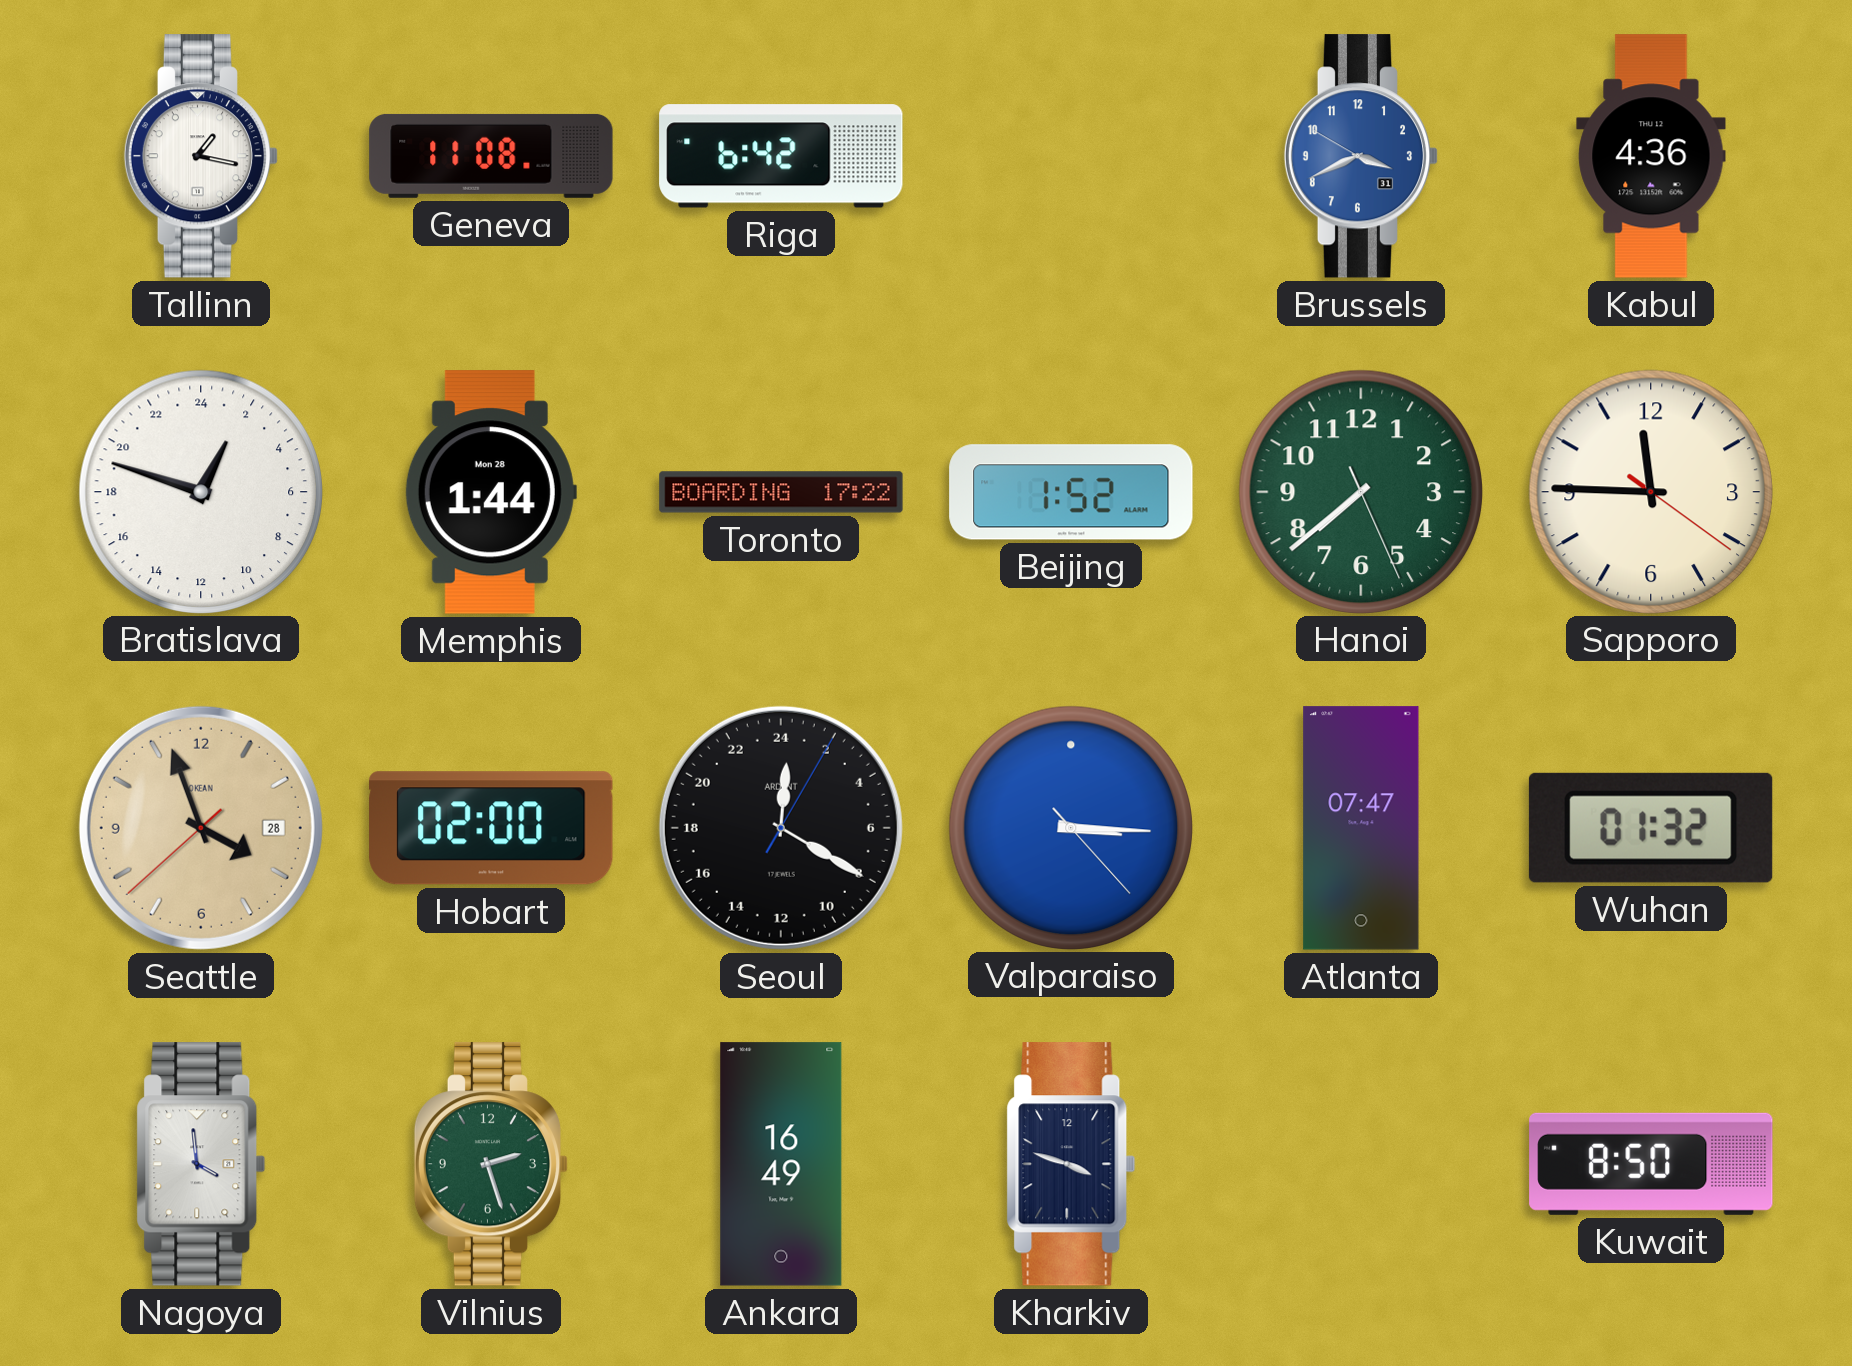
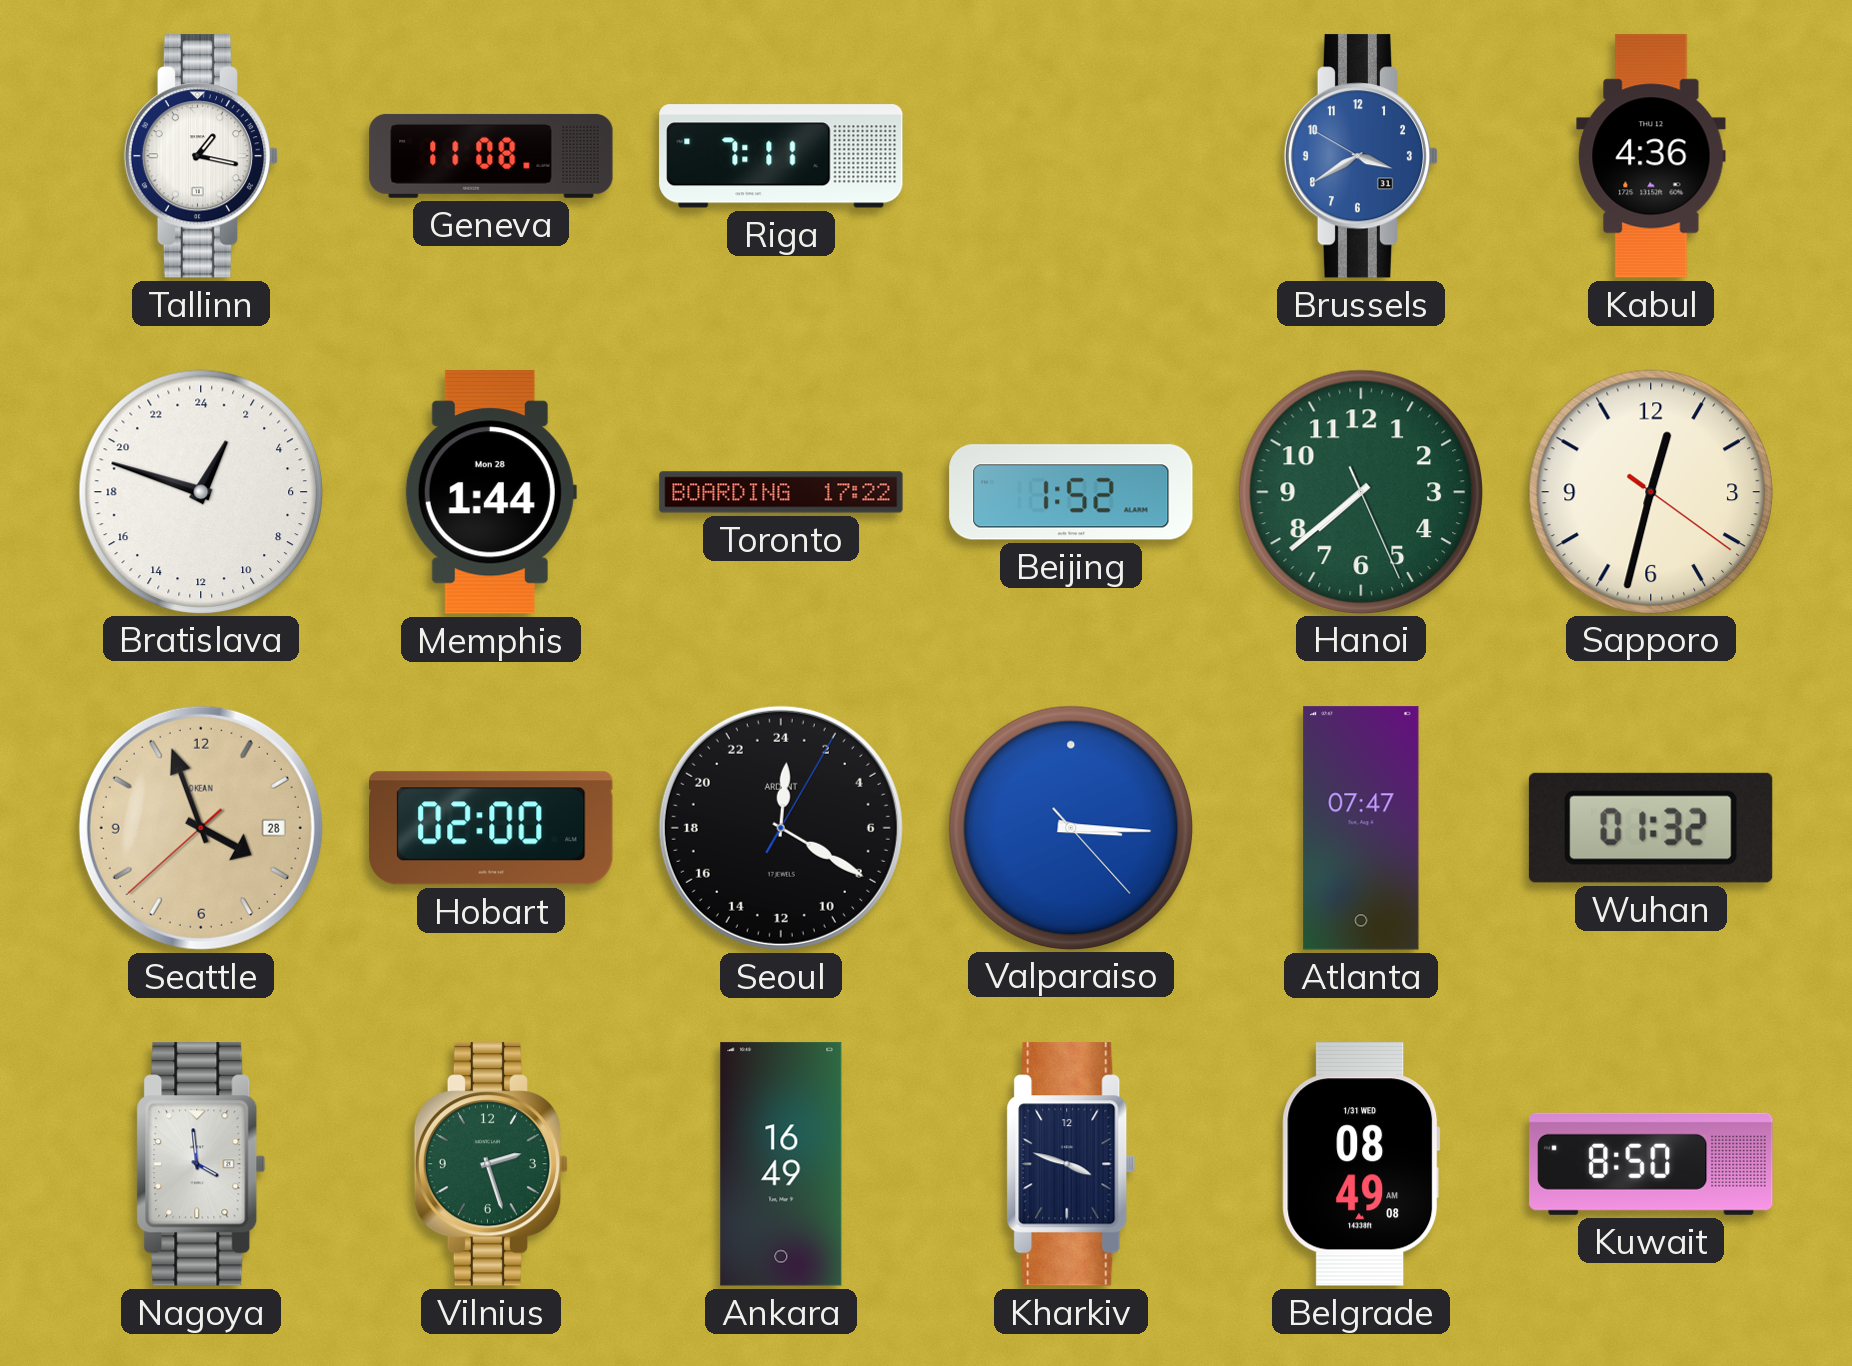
Riga: 6:42 -> 7:11
Brussels: 3:40 -> 3:39
Sapporo: 11:45 -> 12:32
Belgrade: none -> 08:49
